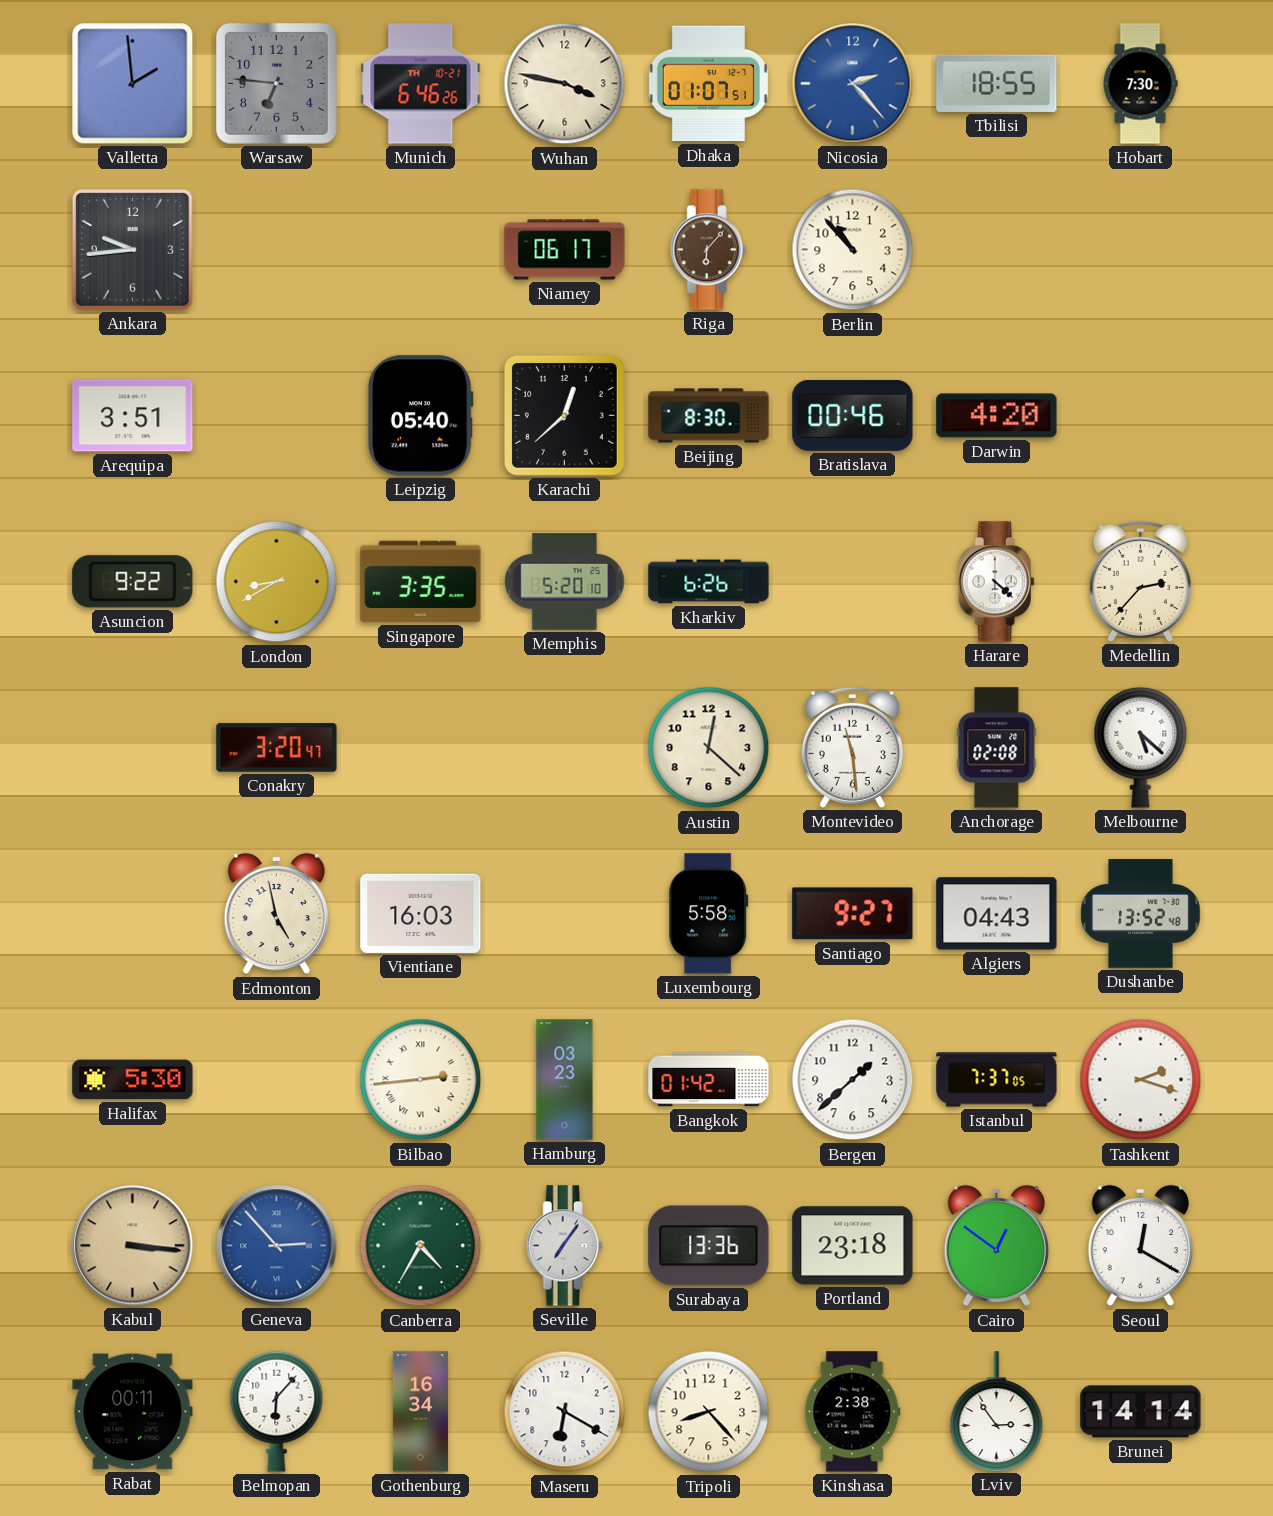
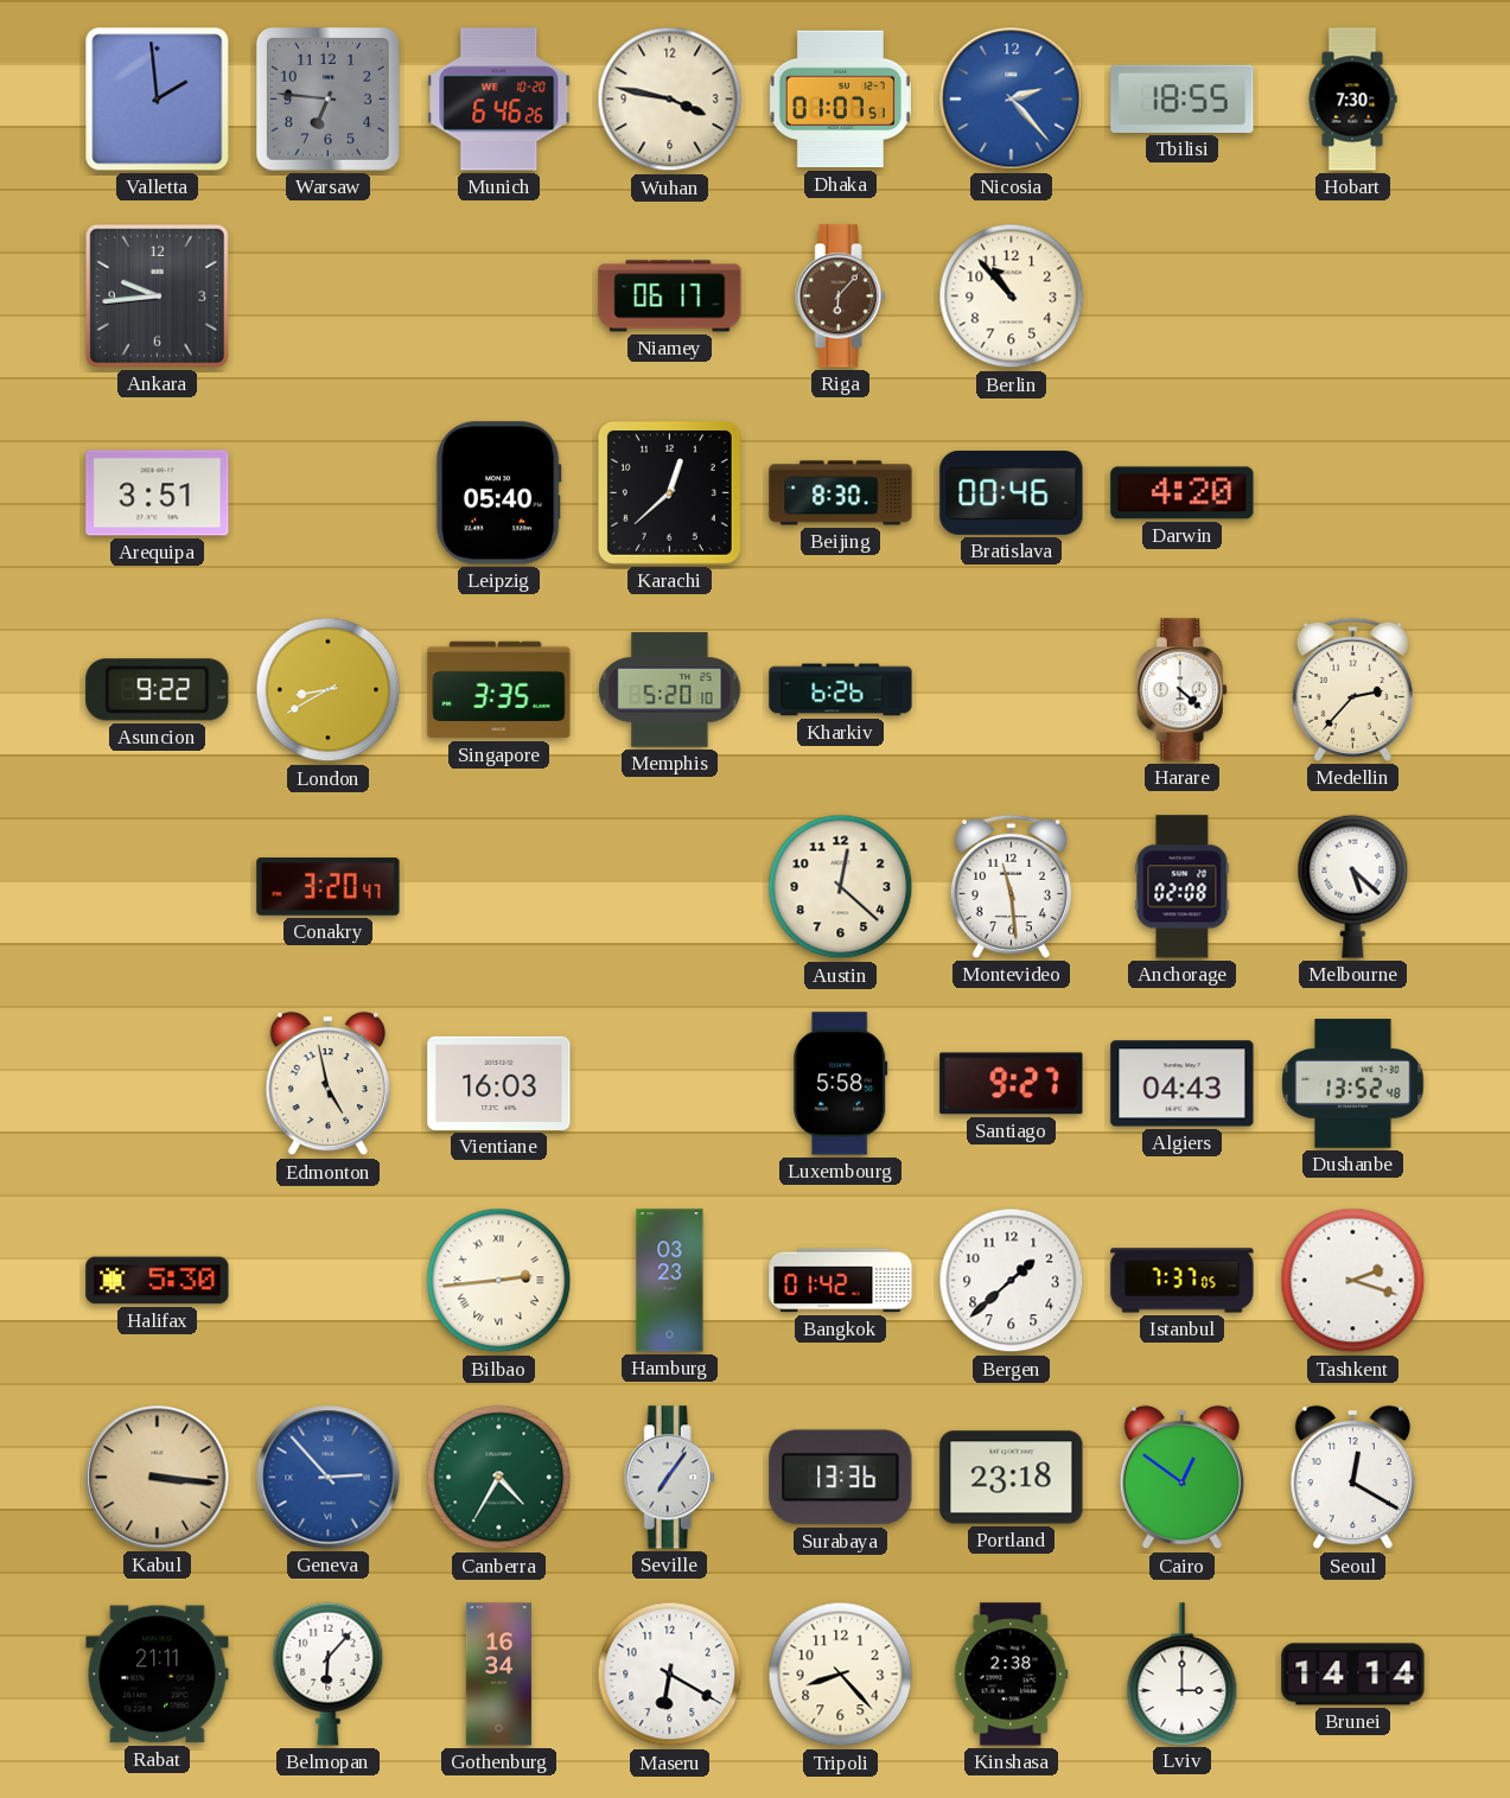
Munich date: TH 10-21 -> WE 10-20
Rabat: 00:11 -> 21:11
Lviv: 2:54 -> 3:00
